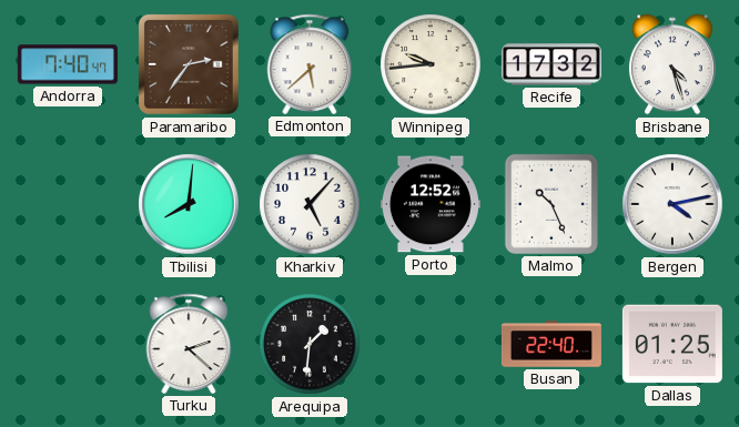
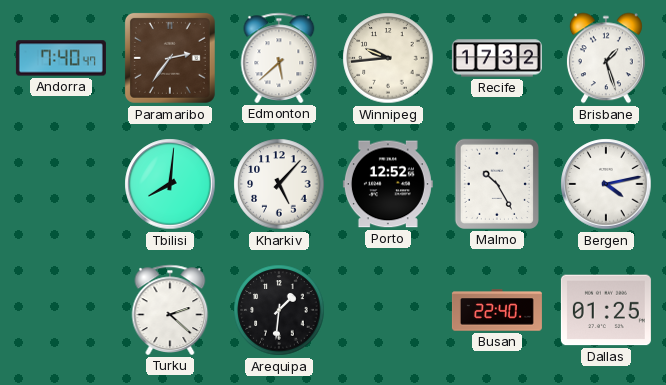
Brisbane: 4:27 -> 1:27
Malmo: 10:26 -> 10:25
